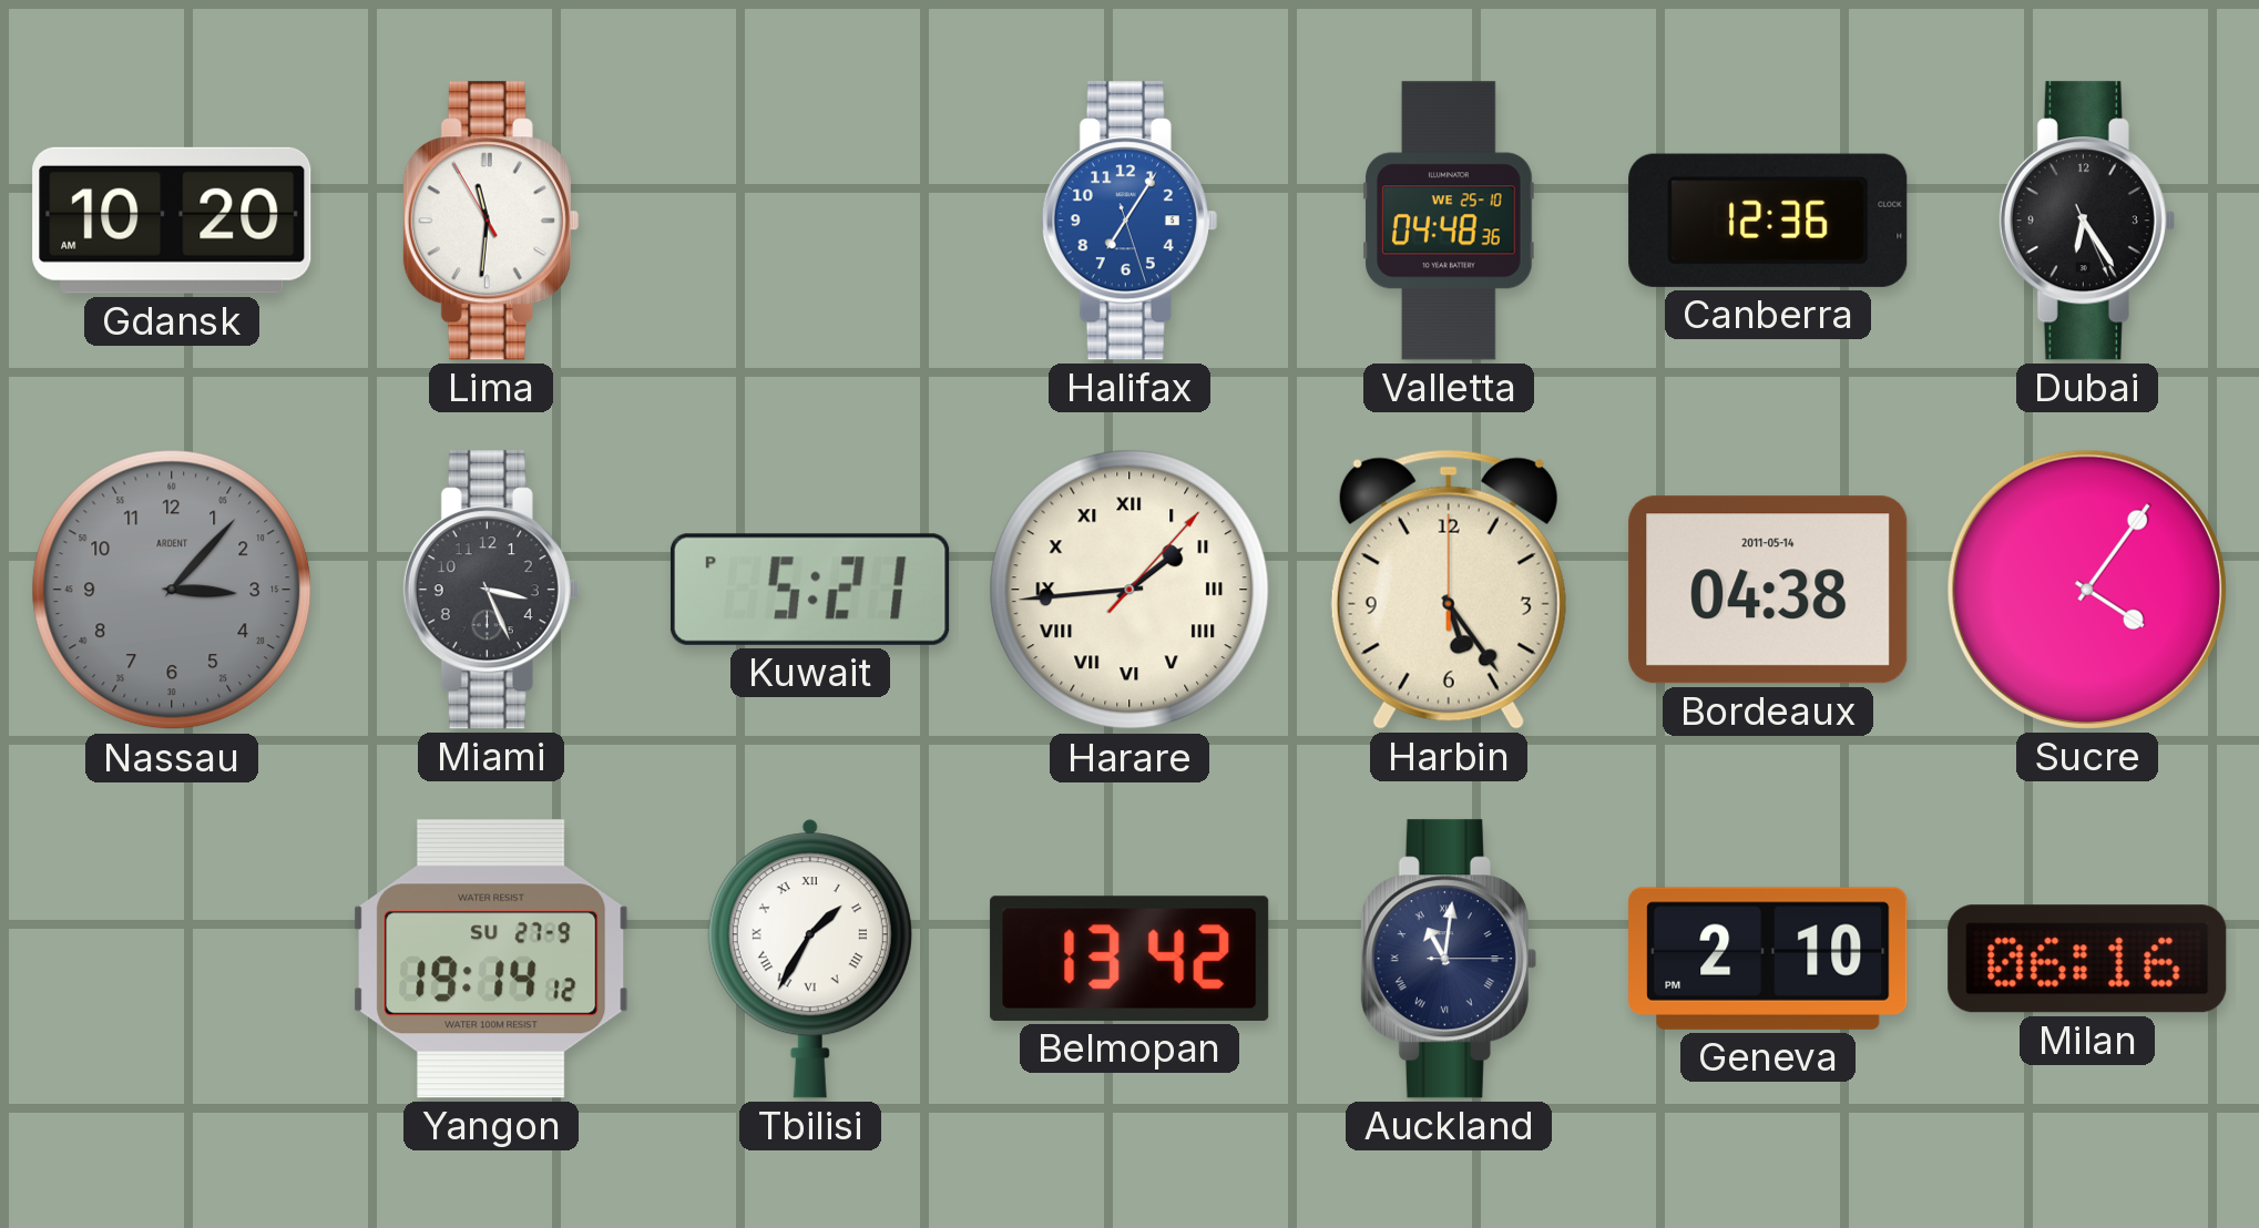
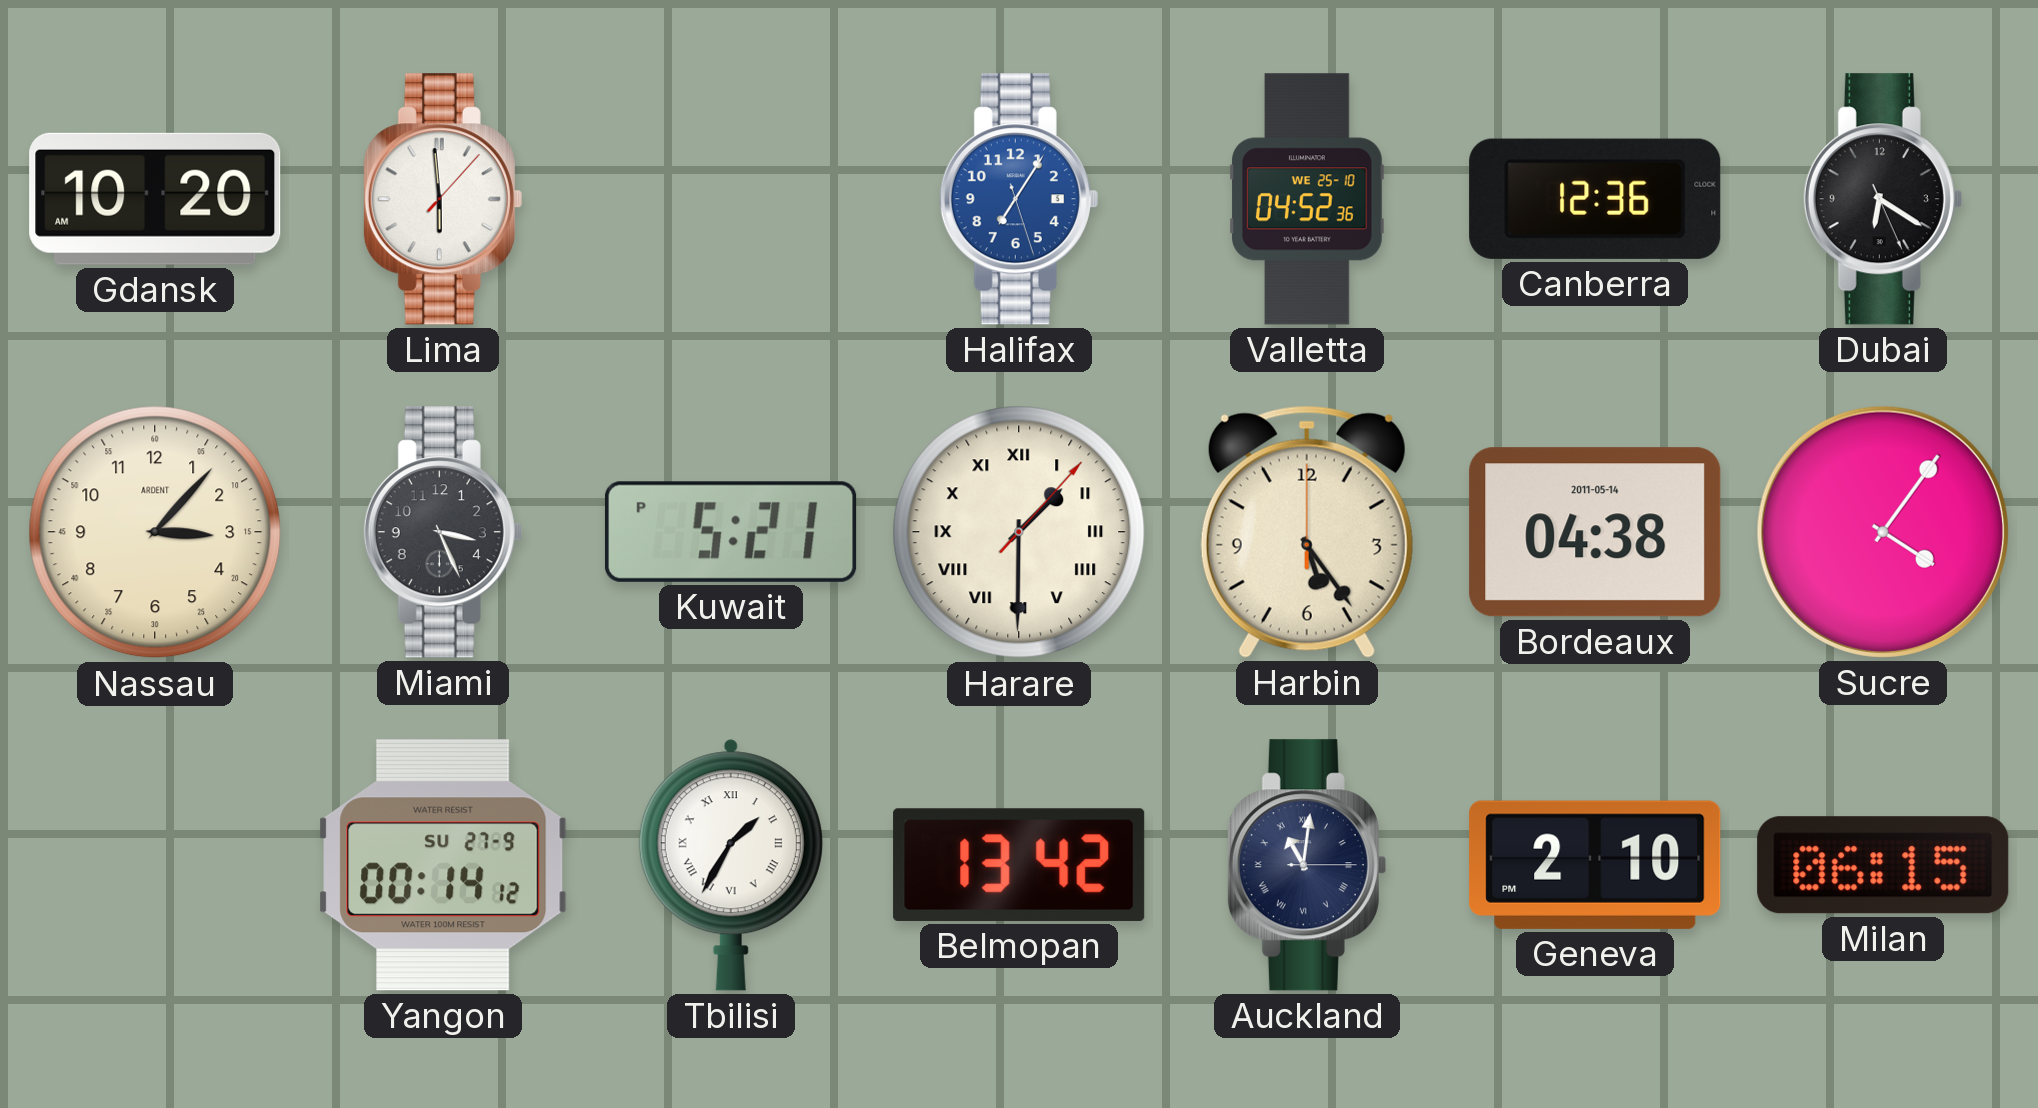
Lima: 11:30 -> 5:59
Valletta: 04:48 -> 04:52
Dubai: 6:24 -> 6:20
Nassau dial: grey -> cream
Harare: 1:44 -> 1:30
Yangon: 19:14 -> 00:14
Milan: 06:16 -> 06:15
